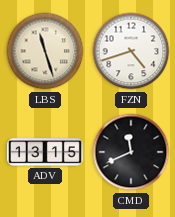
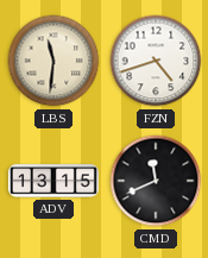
LBS: 11:27 -> 11:31
